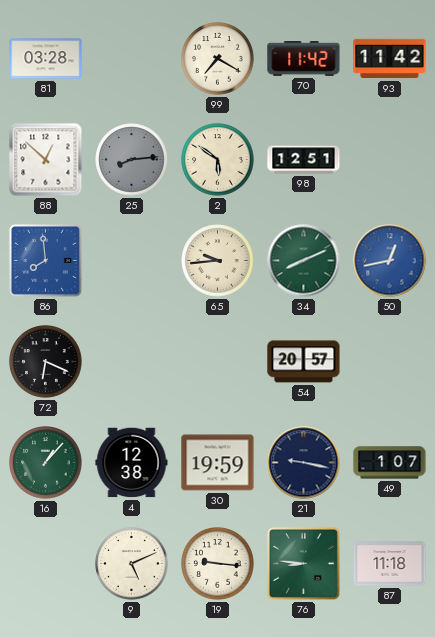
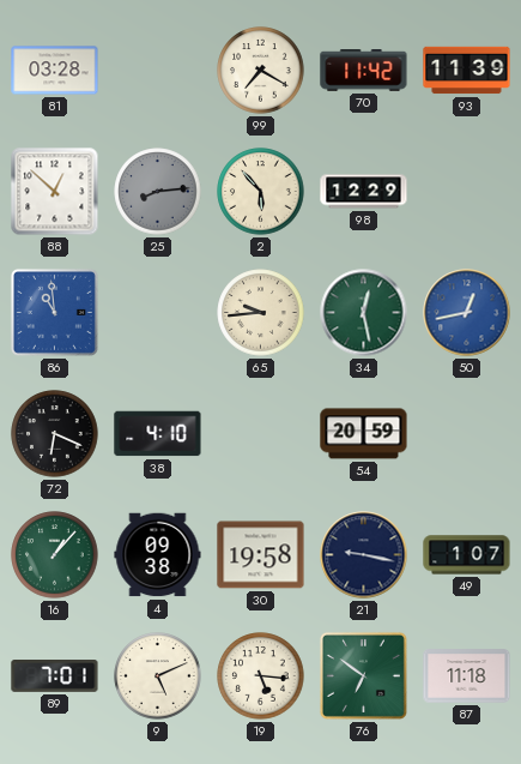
93: 11:42 -> 11:39
2: 5:51 -> 5:53
98: 12:51 -> 12:29
86: 7:59 -> 10:59
34: 8:11 -> 12:28
38: none -> 4:10
54: 20:57 -> 20:59
4: 12:38 -> 09:38
30: 19:59 -> 19:58
89: none -> 7:01
19: 9:16 -> 5:16
76: 8:46 -> 6:51
